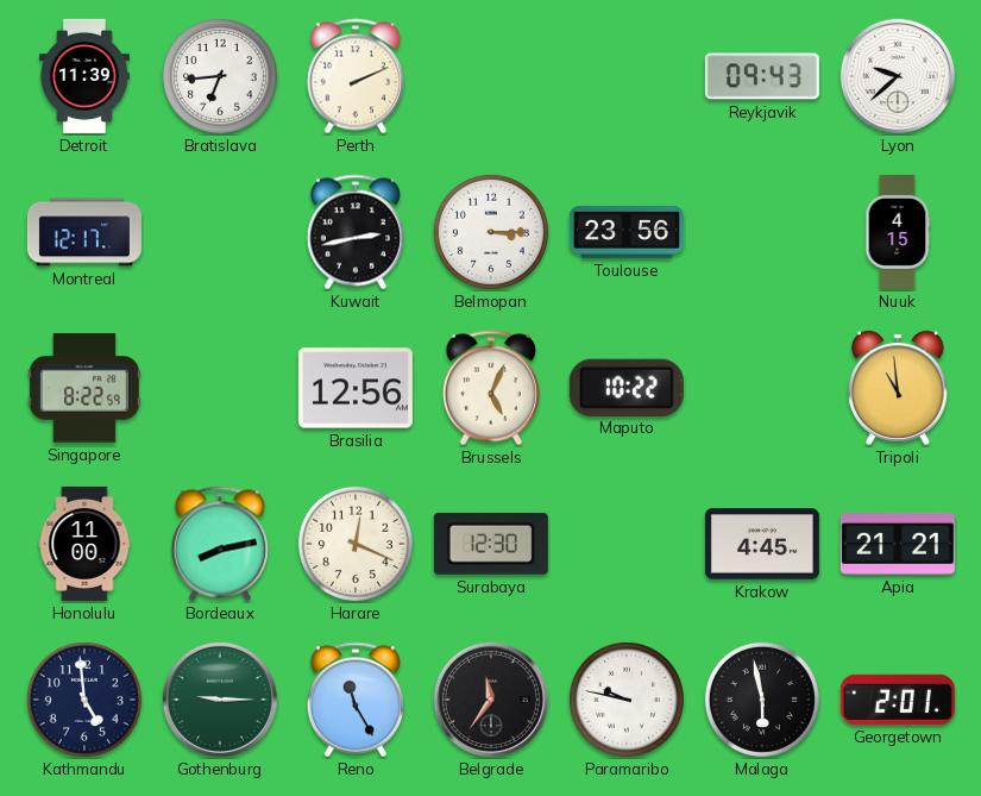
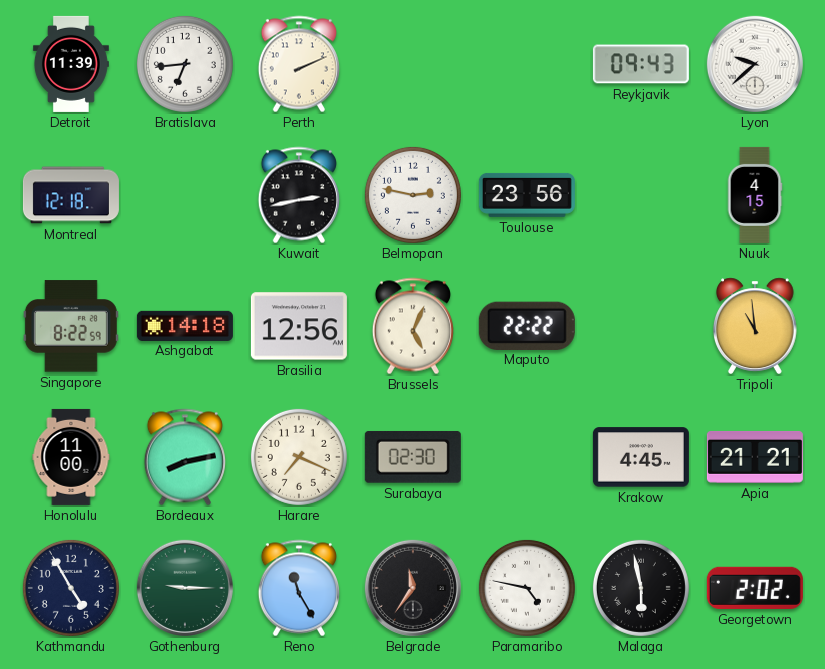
Montreal: 12:17 -> 12:18
Belmopan: 3:15 -> 2:47
Ashgabat: none -> 14:18
Maputo: 10:22 -> 22:22
Harare: 12:19 -> 7:19
Surabaya: 12:30 -> 02:30
Kathmandu: 4:59 -> 4:55
Paramaribo: 9:47 -> 4:47
Georgetown: 2:01 -> 2:02
